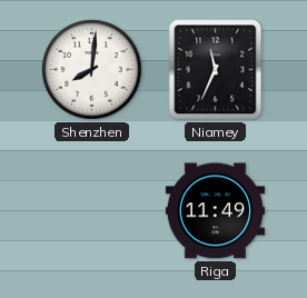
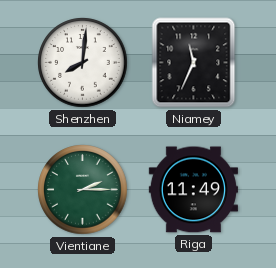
Vientiane: none -> 2:15
